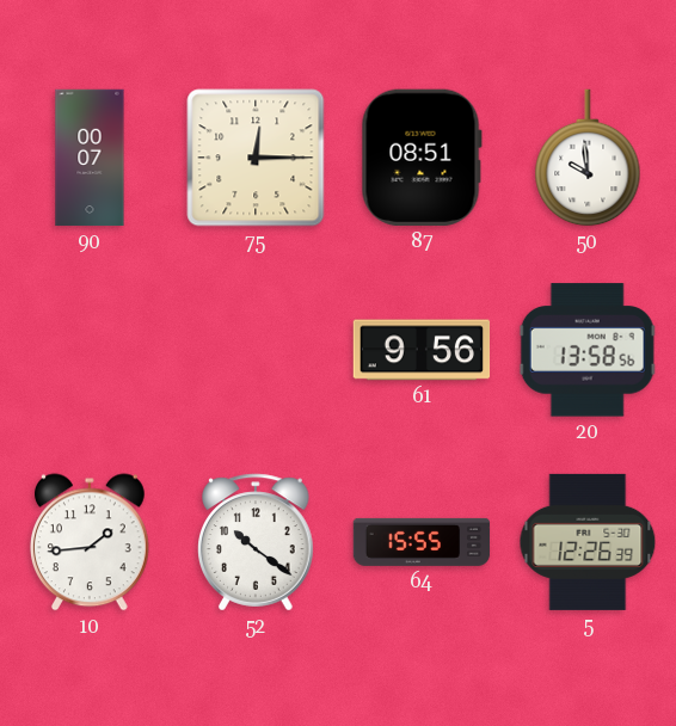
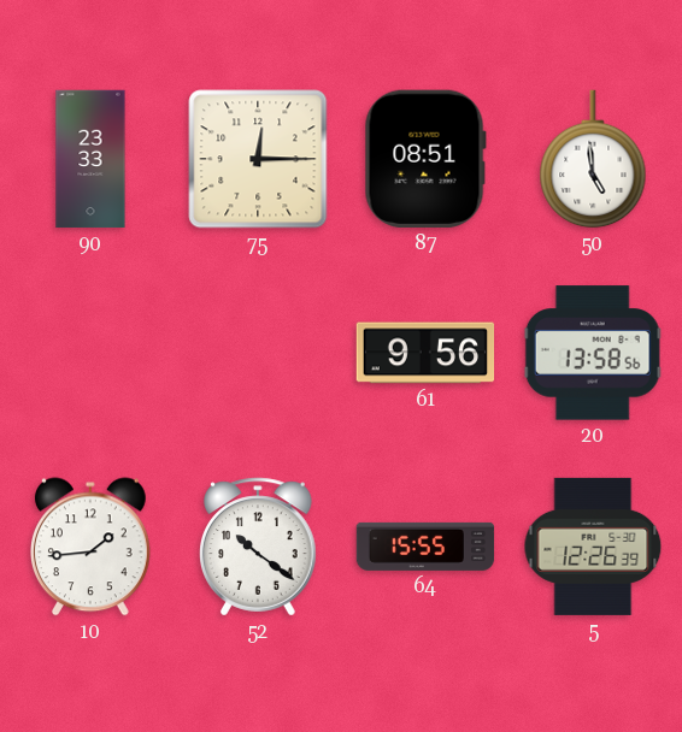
90: 00:07 -> 23:33
50: 9:59 -> 4:59
